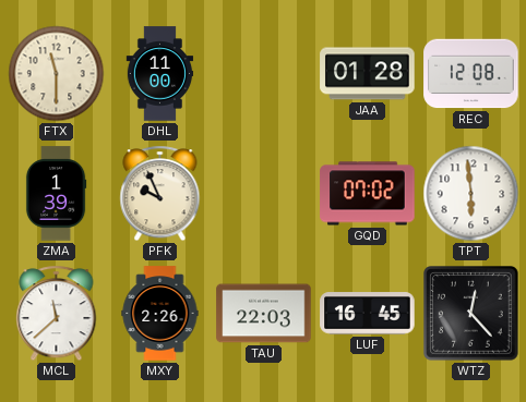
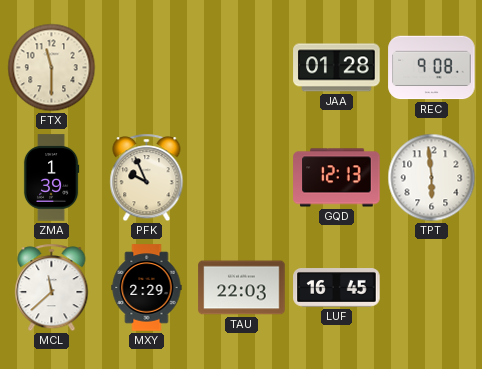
DHL: 11:00 -> none
REC: 12:08 -> 9:08
GQD: 07:02 -> 12:13
MXY: 2:26 -> 2:29
WTZ: 12:23 -> none
